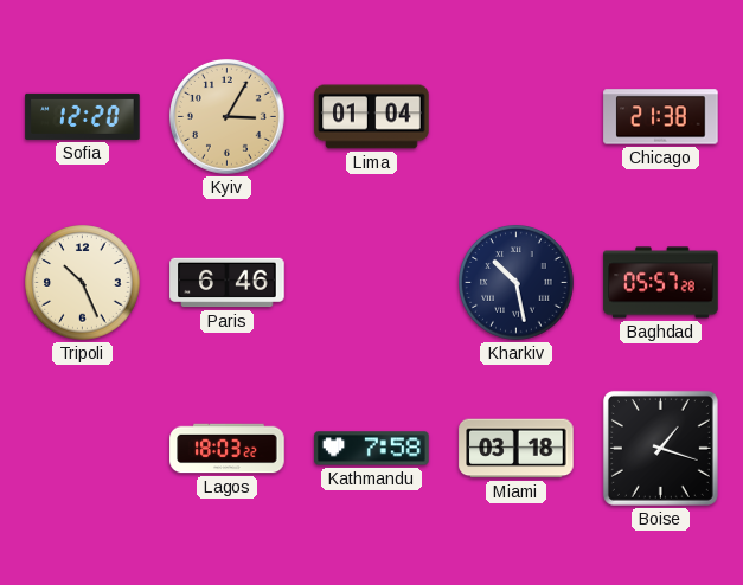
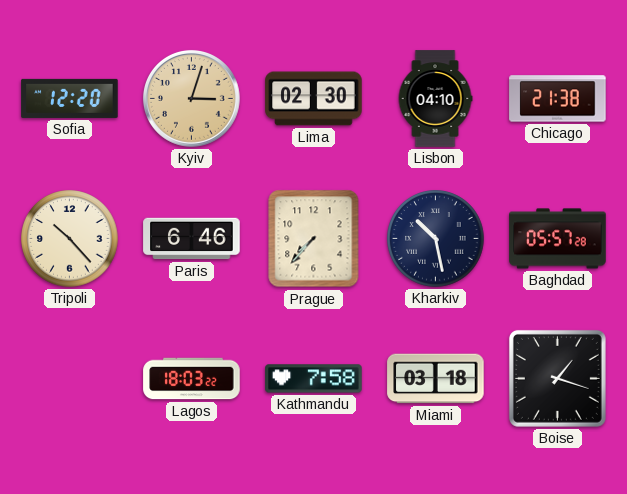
Kyiv: 3:05 -> 3:03
Lima: 01:04 -> 02:30
Lisbon: none -> 04:10
Tripoli: 10:26 -> 10:23
Prague: none -> 7:37
